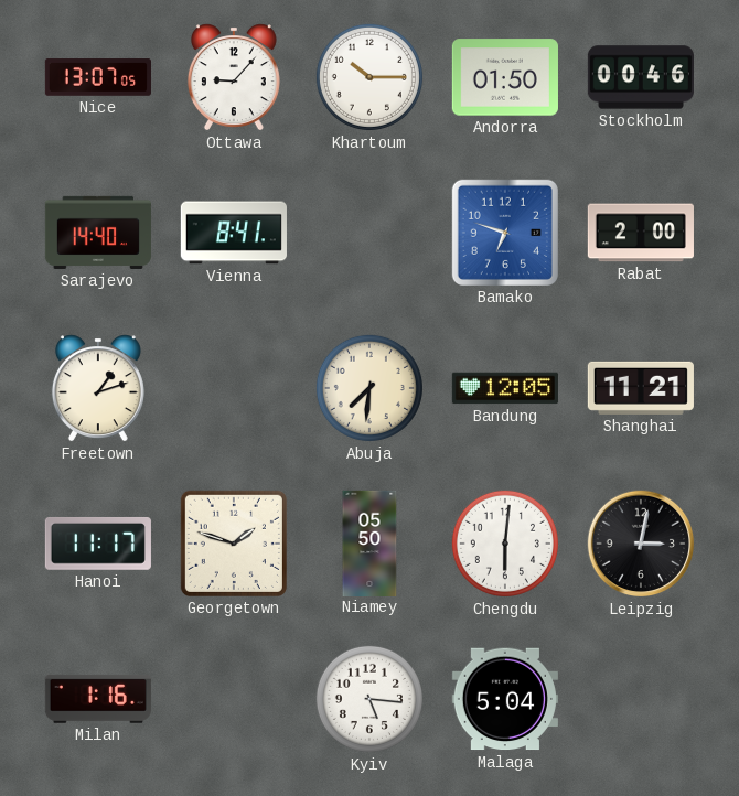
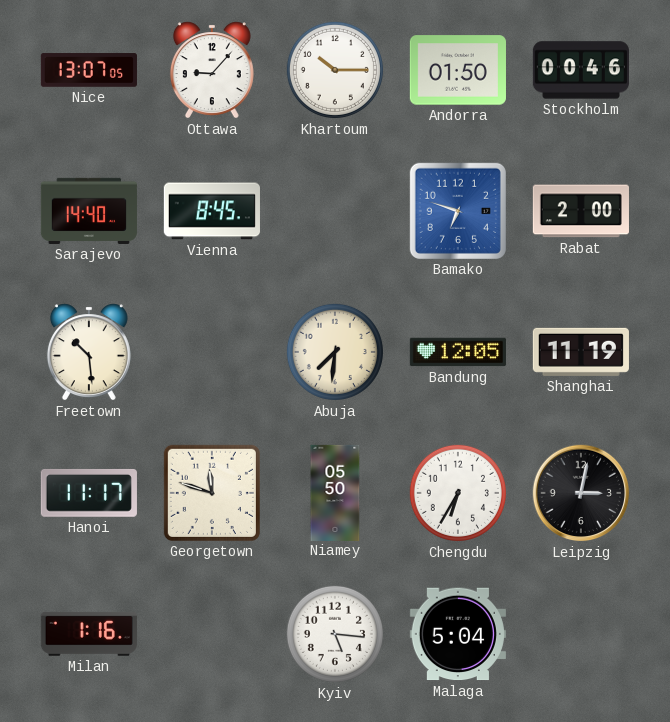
Vienna: 8:41 -> 8:45
Freetown: 1:12 -> 10:29
Shanghai: 11:21 -> 11:19
Georgetown: 1:48 -> 11:48
Chengdu: 6:01 -> 6:35
